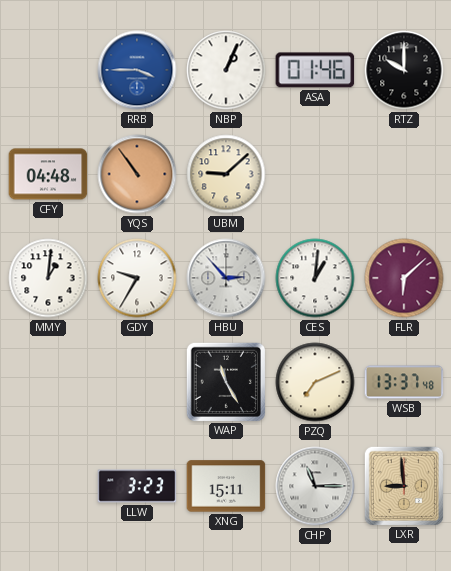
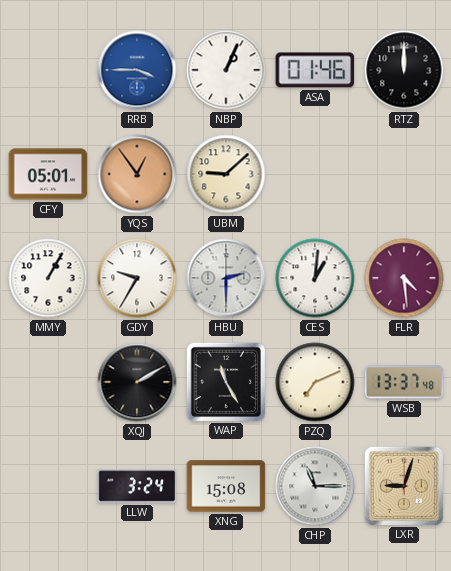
RTZ: 10:00 -> 12:00
CFY: 04:48 -> 05:01
YQS: 10:54 -> 12:54
MMY: 1:01 -> 1:05
HBU: 2:53 -> 2:30
FLR: 6:08 -> 4:29
XQJ: none -> 2:10
LLW: 3:23 -> 3:24
XNG: 15:11 -> 15:08
LXR: 8:59 -> 9:03
